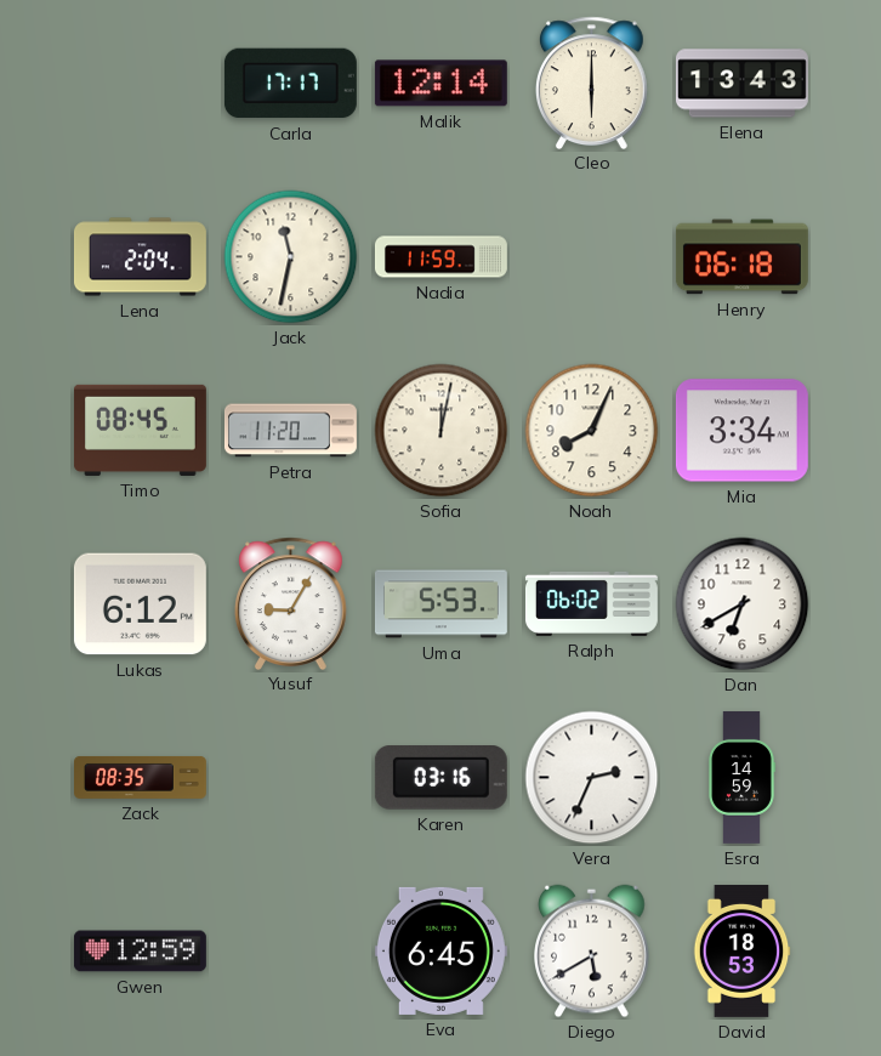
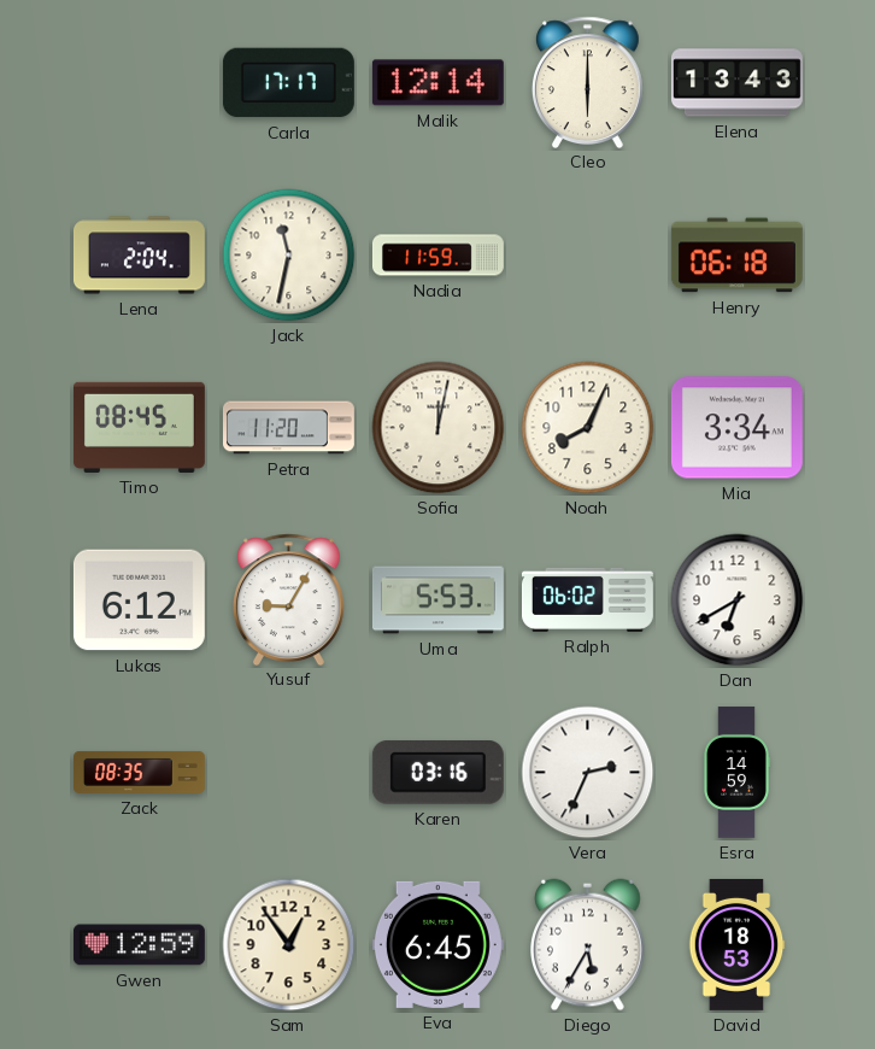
Sam: none -> 12:54
Diego: 5:40 -> 5:35
